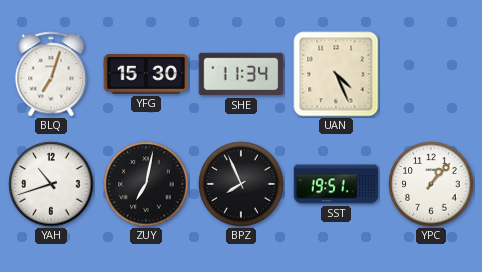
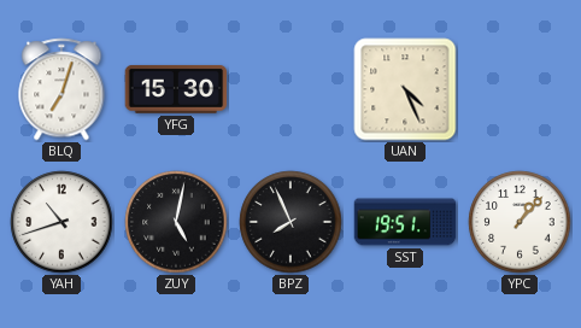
SHE: 11:34 -> none
ZUY: 7:02 -> 5:02
